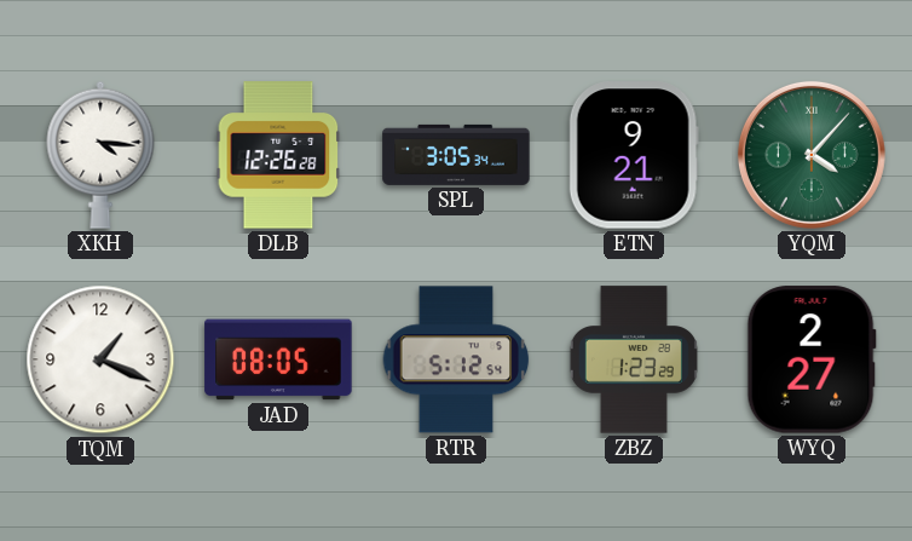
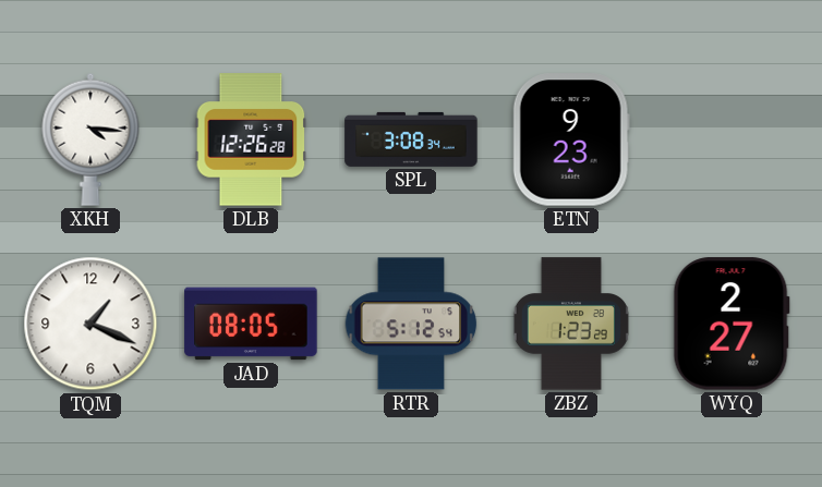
SPL: 3:05 -> 3:08
ETN: 9:21 -> 9:23
YQM: 4:07 -> none
